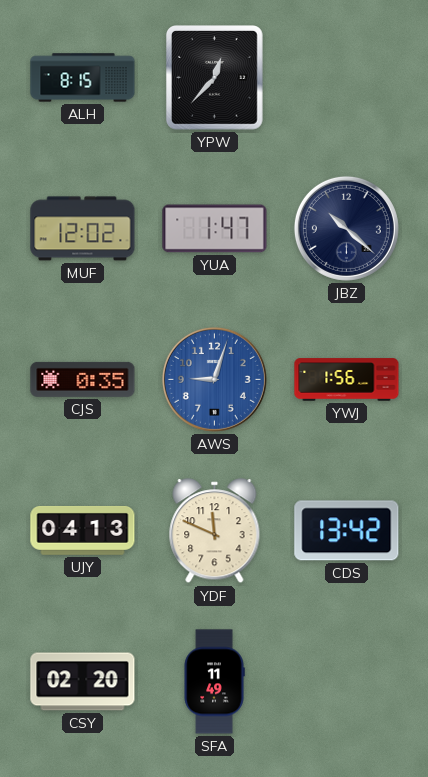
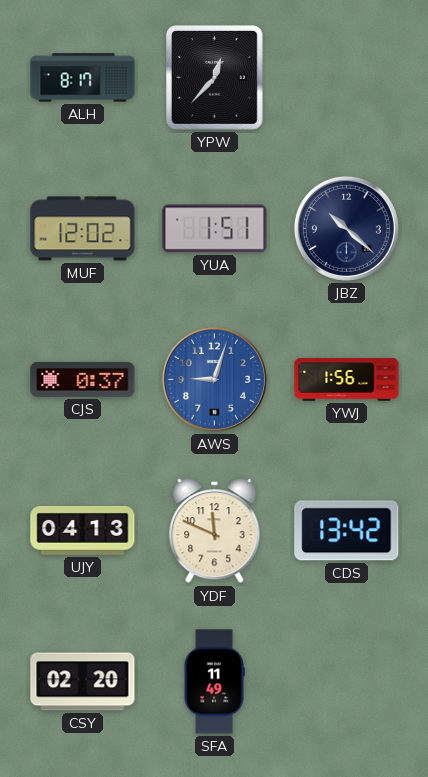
ALH: 8:15 -> 8:17
YUA: 1:47 -> 1:51
CJS: 0:35 -> 0:37
